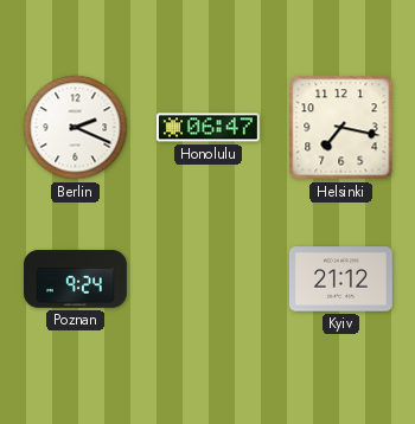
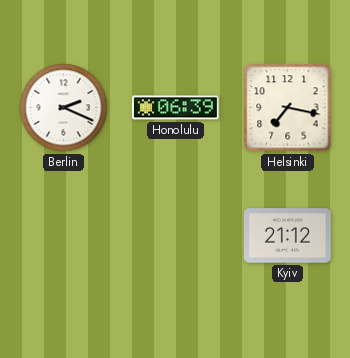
Honolulu: 06:47 -> 06:39
Poznan: 9:24 -> none
